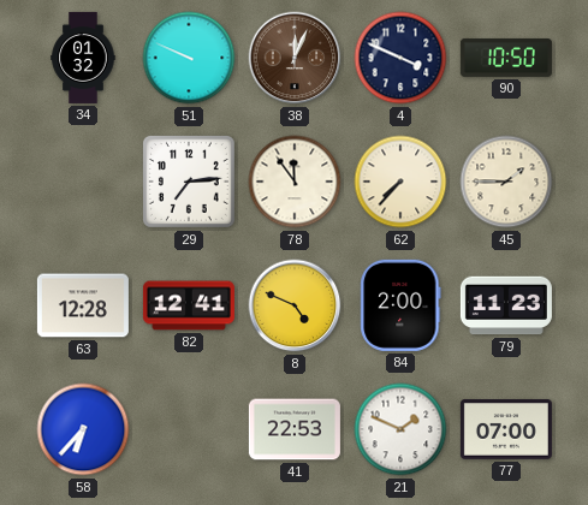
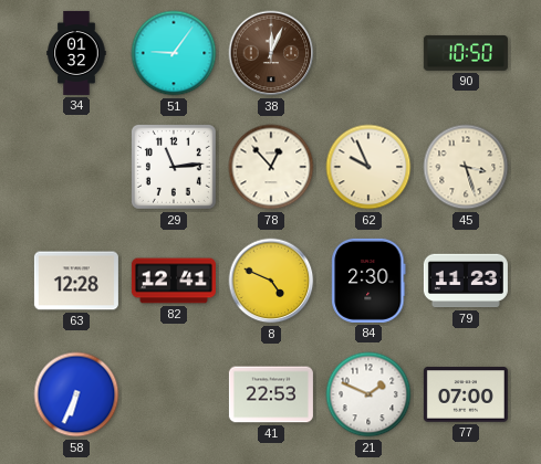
51: 9:49 -> 9:06
4: 3:49 -> none
29: 7:14 -> 11:14
78: 11:54 -> 12:53
62: 7:37 -> 9:56
45: 1:45 -> 3:27
84: 2:00 -> 2:30
58: 6:37 -> 6:34
